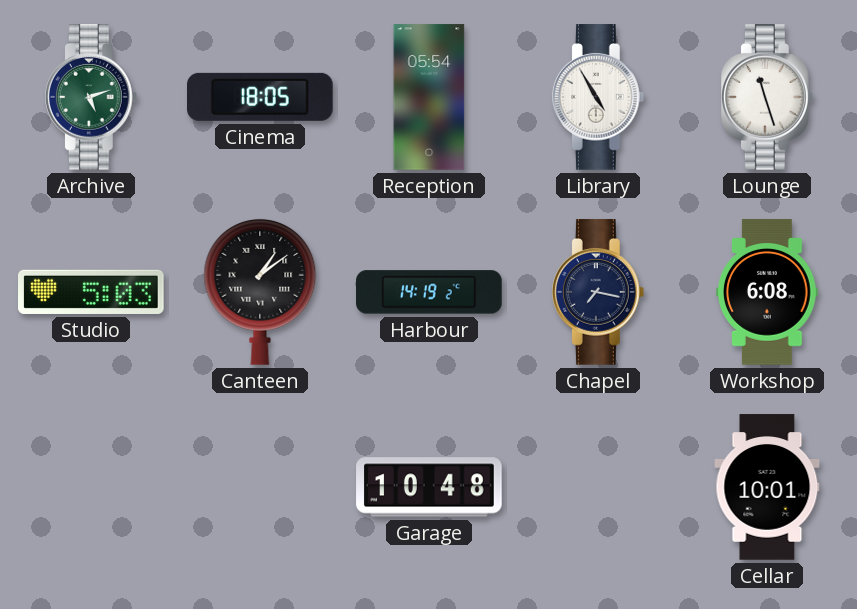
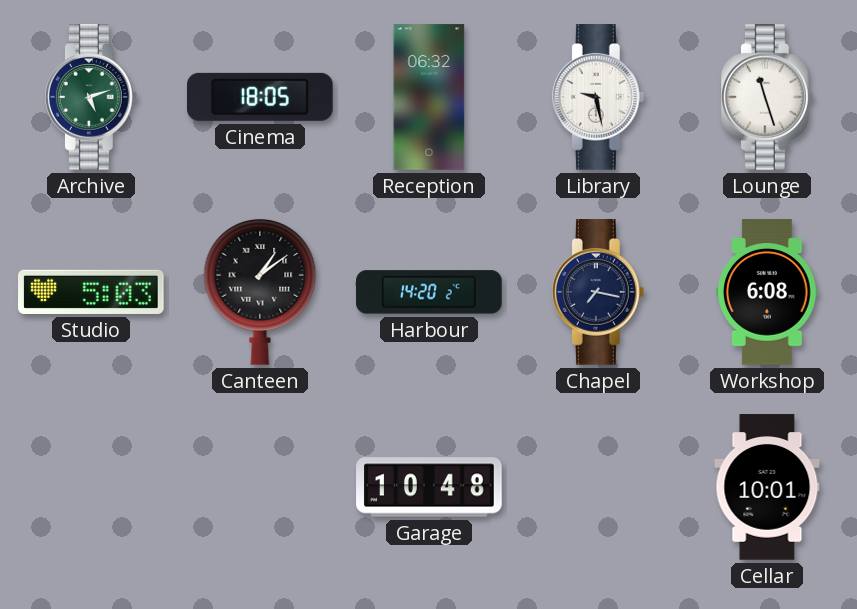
Reception: 05:54 -> 06:32
Library: 4:55 -> 9:28
Harbour: 14:19 -> 14:20
